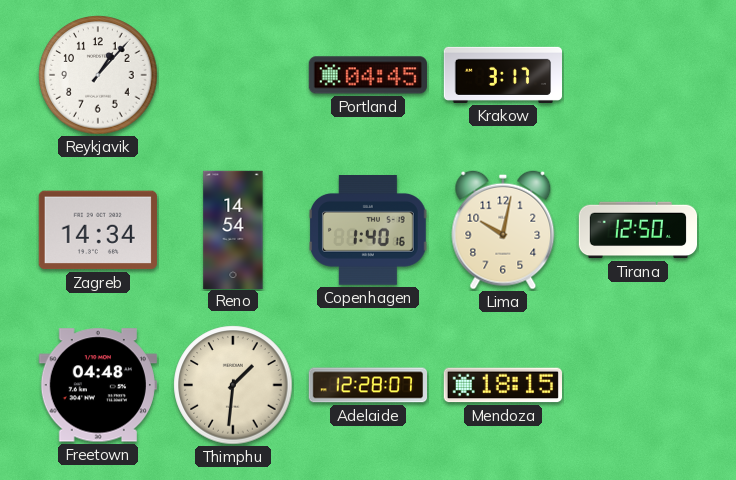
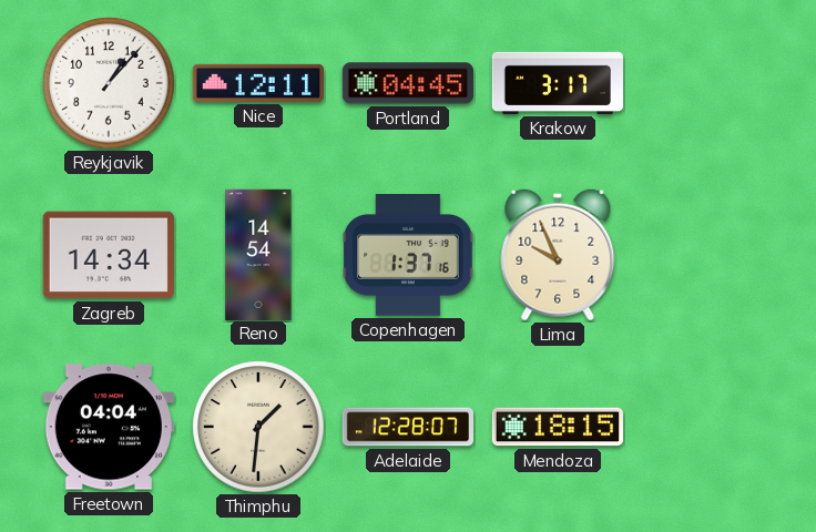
Nice: none -> 12:11
Copenhagen: 1:40 -> 1:37
Lima: 10:02 -> 9:56
Tirana: 12:50 -> none
Freetown: 04:48 -> 04:04
